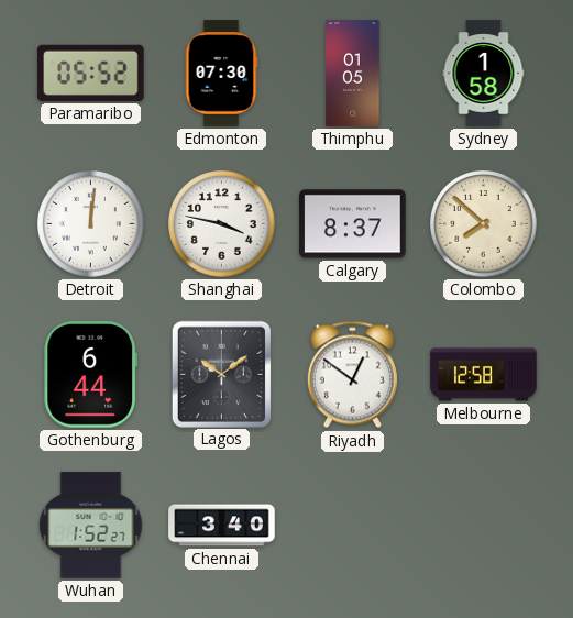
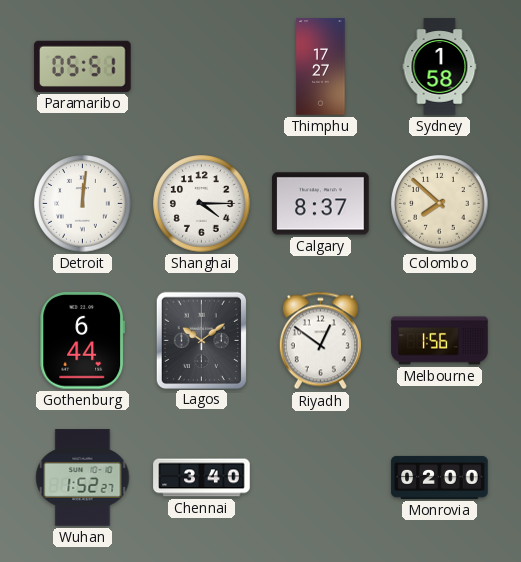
Paramaribo: 05:52 -> 05:51
Edmonton: 07:30 -> none
Thimphu: 01:05 -> 17:27
Shanghai: 3:47 -> 4:15
Melbourne: 12:58 -> 1:56
Monrovia: none -> 02:00
